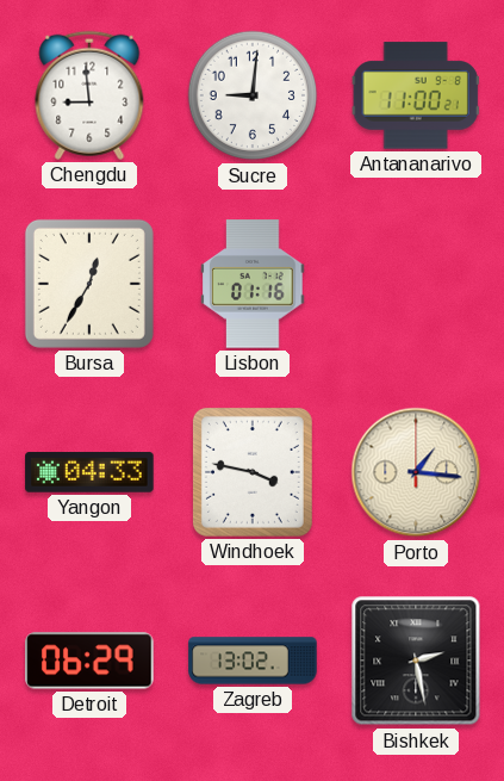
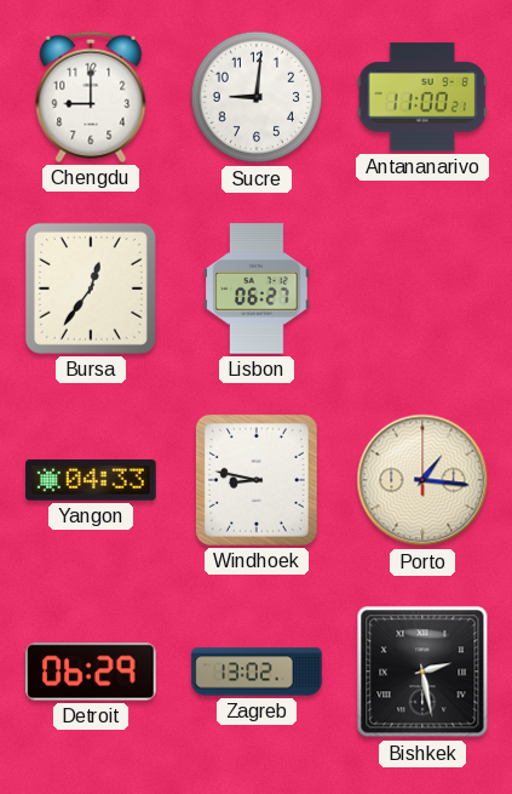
Chengdu: 8:59 -> 9:00
Bursa: 12:35 -> 12:36
Lisbon: 01:16 -> 06:27
Windhoek: 3:47 -> 8:47
